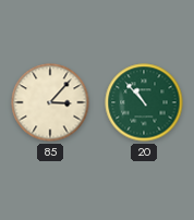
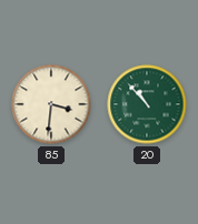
85: 3:07 -> 3:31
